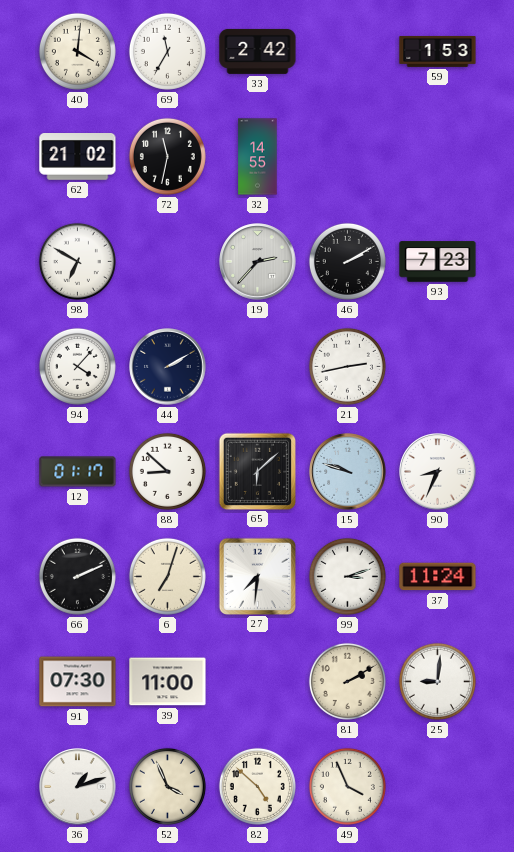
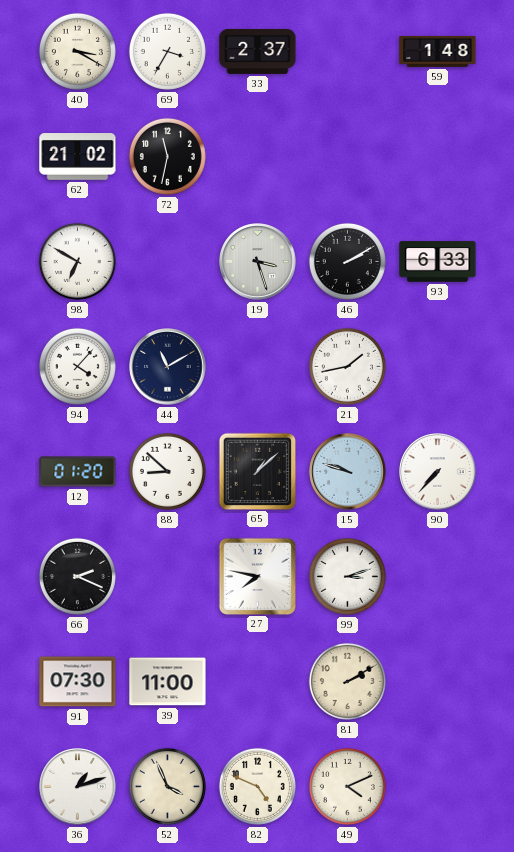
40: 4:01 -> 3:20
69: 11:35 -> 3:35
33: 2:42 -> 2:37
59: 1:53 -> 1:48
32: 14:55 -> none
19: 2:37 -> 3:27
93: 7:23 -> 6:33
44: 2:10 -> 11:10
21: 2:43 -> 1:43
12: 01:17 -> 01:20
65: 6:08 -> 1:08
90: 8:34 -> 7:37
66: 2:11 -> 2:19
6: 7:03 -> none
27: 7:31 -> 7:47
37: 11:24 -> none
25: 9:01 -> none
82: 4:52 -> 4:49
49: 3:56 -> 4:11
